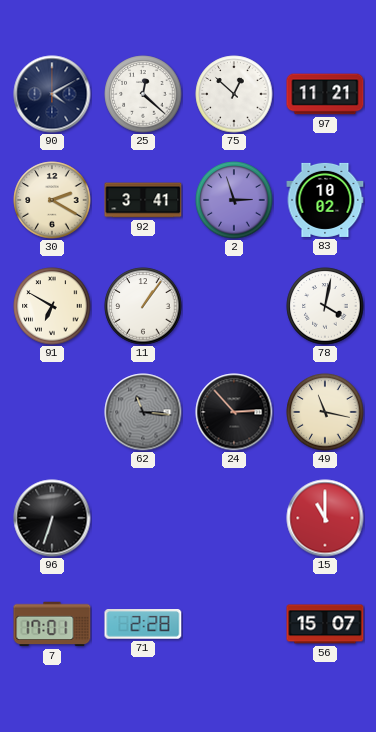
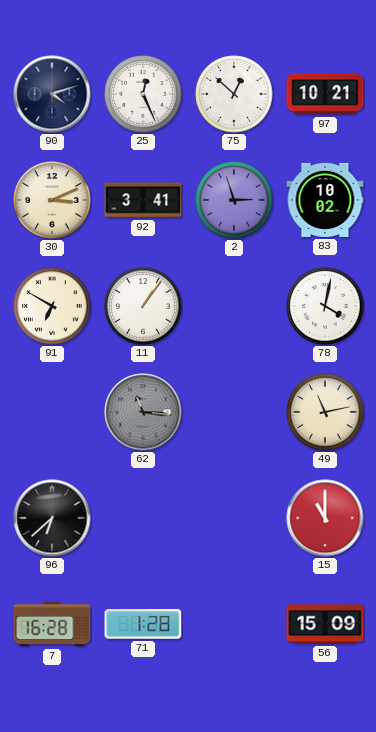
90: 4:10 -> 4:12
25: 12:22 -> 12:26
97: 11:21 -> 10:21
30: 2:20 -> 3:11
24: 2:53 -> none
49: 11:17 -> 11:13
96: 6:33 -> 6:38
7: 17:01 -> 16:28
71: 2:28 -> 1:28
56: 15:07 -> 15:09
